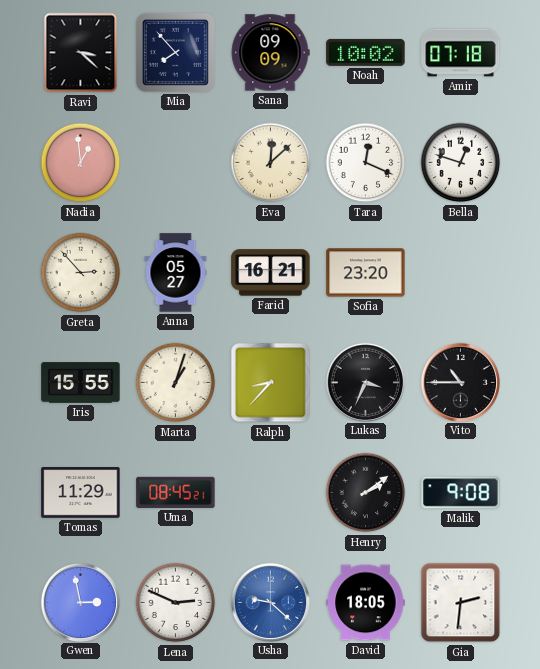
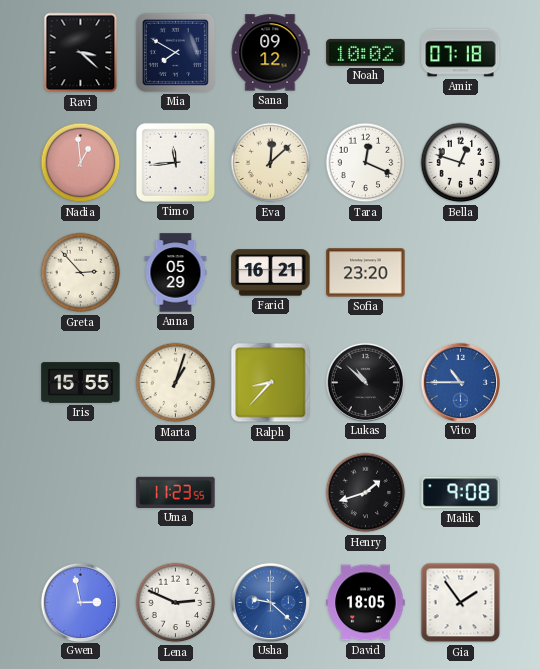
Mia: 7:53 -> 7:50
Sana: 09:09 -> 09:12
Timo: none -> 11:44
Anna: 05:27 -> 05:29
Lukas: 3:34 -> 10:52
Vito dial: black -> blue
Tomas: 11:29 -> none
Uma: 08:45 -> 11:23
Henry: 2:09 -> 1:42
Gia: 2:31 -> 1:54
